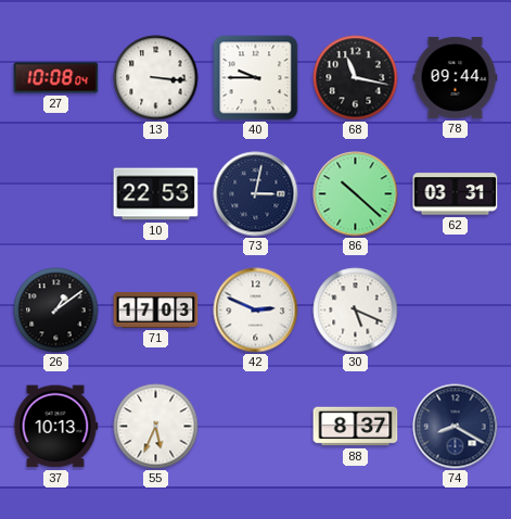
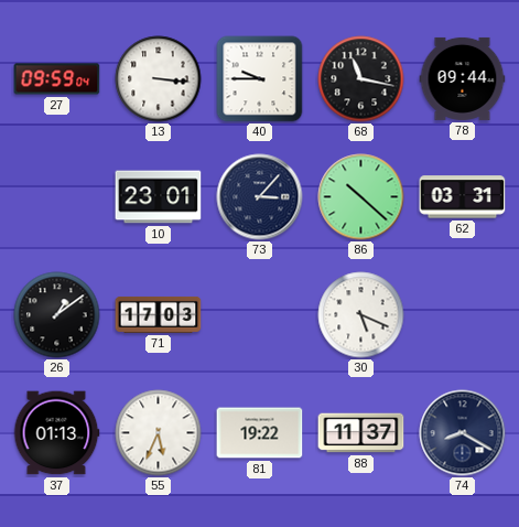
27: 10:08 -> 09:59
10: 22:53 -> 23:01
73: 3:02 -> 3:07
42: 2:49 -> none
37: 10:13 -> 01:13
81: none -> 19:22
88: 8:37 -> 11:37
